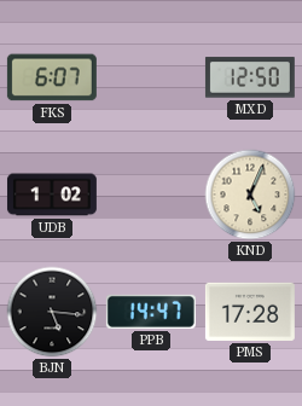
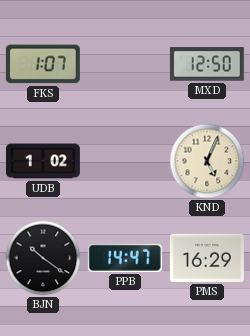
FKS: 6:07 -> 1:07
BJN: 5:16 -> 10:21
PMS: 17:28 -> 16:29
